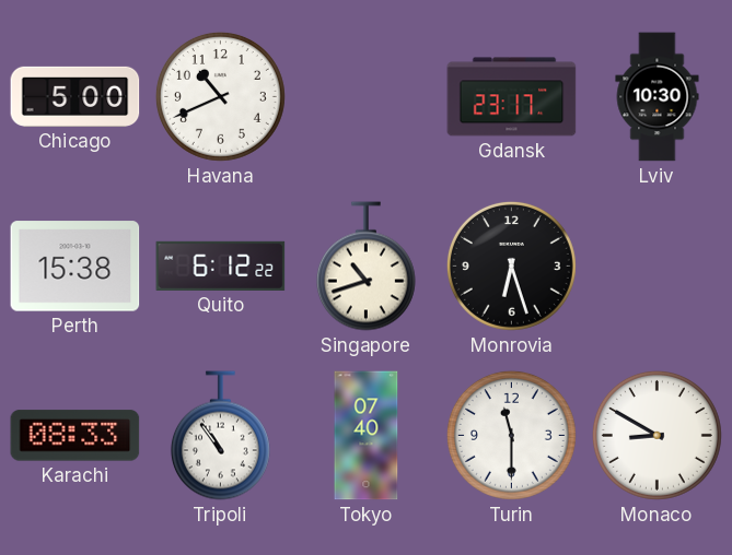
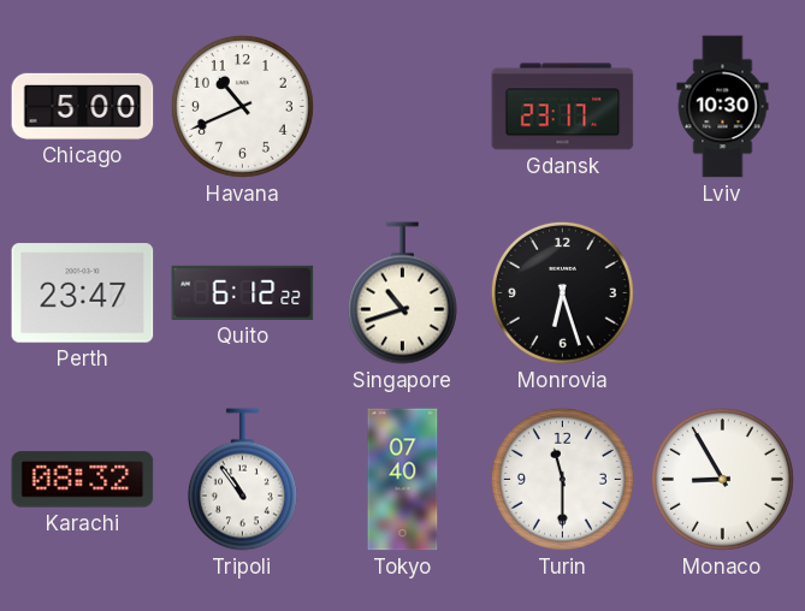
Perth: 15:38 -> 23:47
Karachi: 08:33 -> 08:32
Monaco: 8:50 -> 8:55
